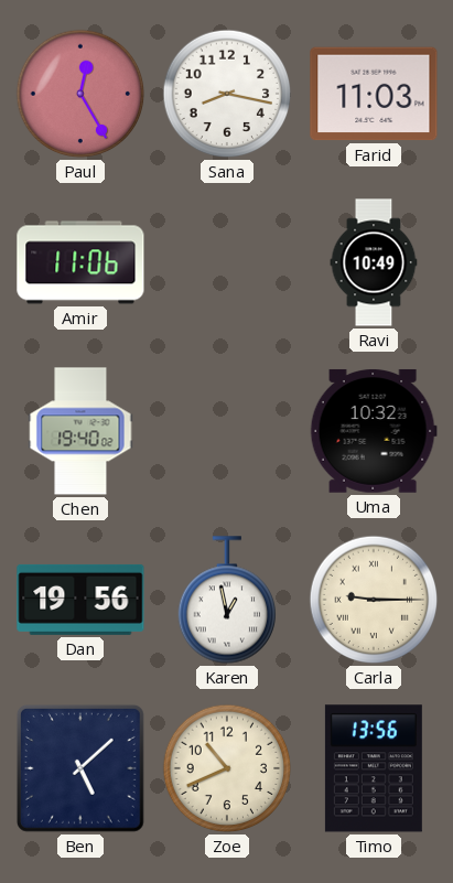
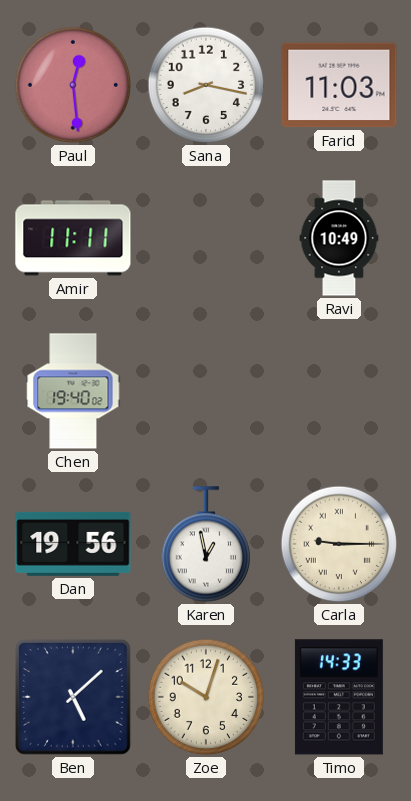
Paul: 12:25 -> 12:29
Amir: 11:06 -> 11:11
Uma: 10:32 -> none
Zoe: 10:41 -> 10:03
Timo: 13:56 -> 14:33
